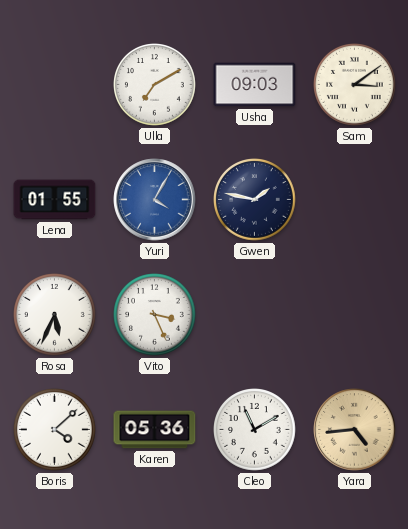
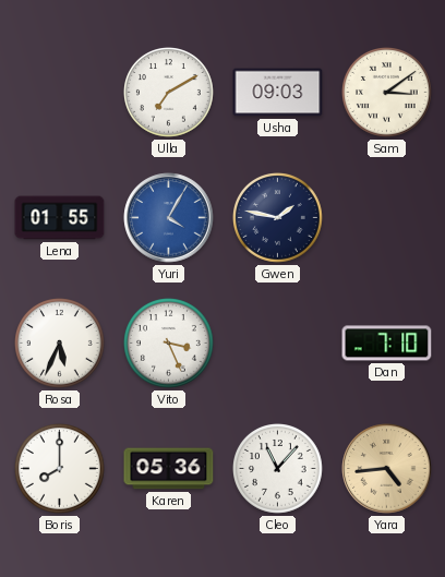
Dan: none -> 7:10
Boris: 4:08 -> 8:00
Cleo: 11:10 -> 11:07
